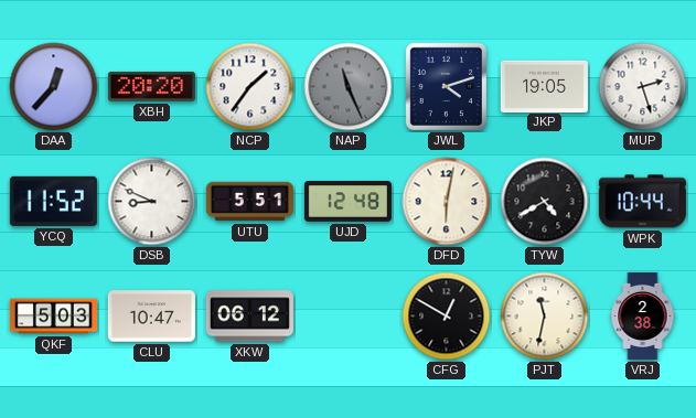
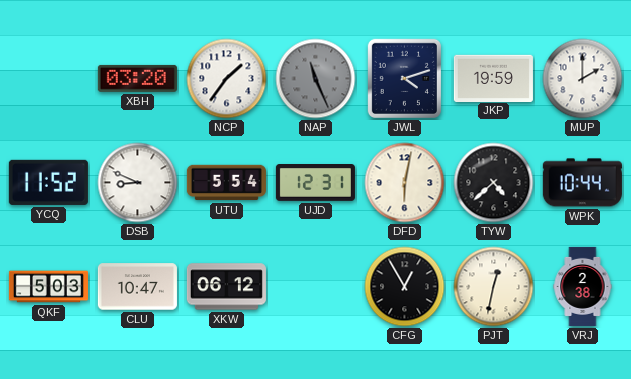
DAA: 12:37 -> none
XBH: 20:20 -> 03:20
JKP: 19:05 -> 19:59
MUP: 2:27 -> 2:00
UTU: 5:51 -> 5:54
UJD: 12:48 -> 12:31
TYW: 4:40 -> 4:38
CFG: 12:50 -> 12:55
PJT: 11:32 -> 12:32
